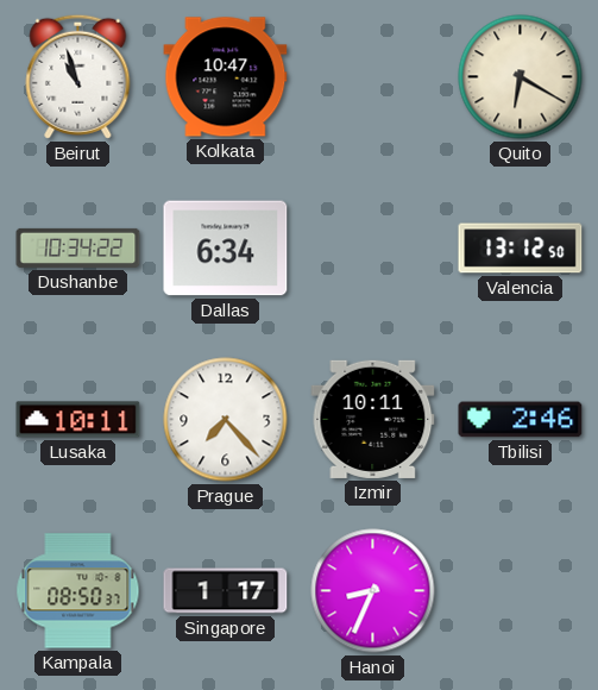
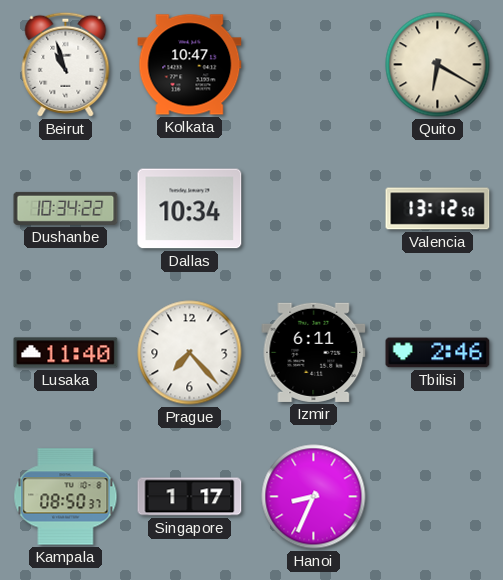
Dallas: 6:34 -> 10:34
Lusaka: 10:11 -> 11:40
Izmir: 10:11 -> 6:11
